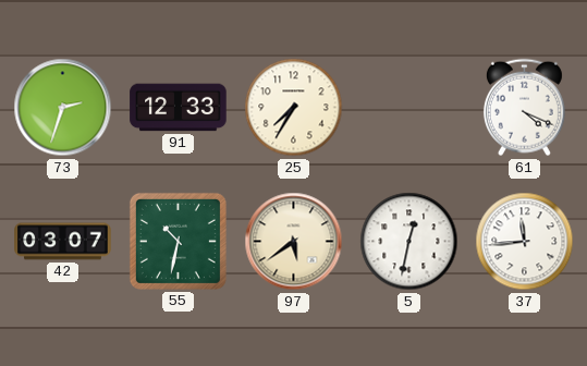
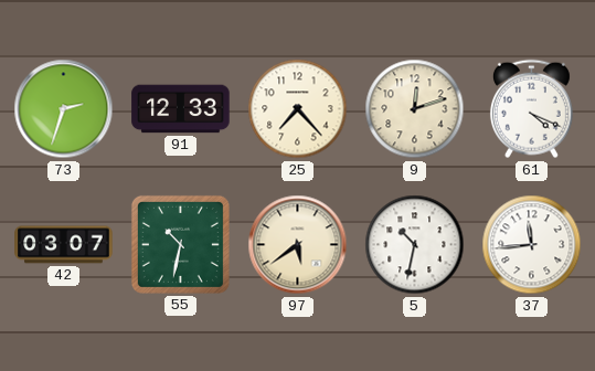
25: 7:35 -> 7:23
9: none -> 12:12
5: 12:32 -> 10:32
